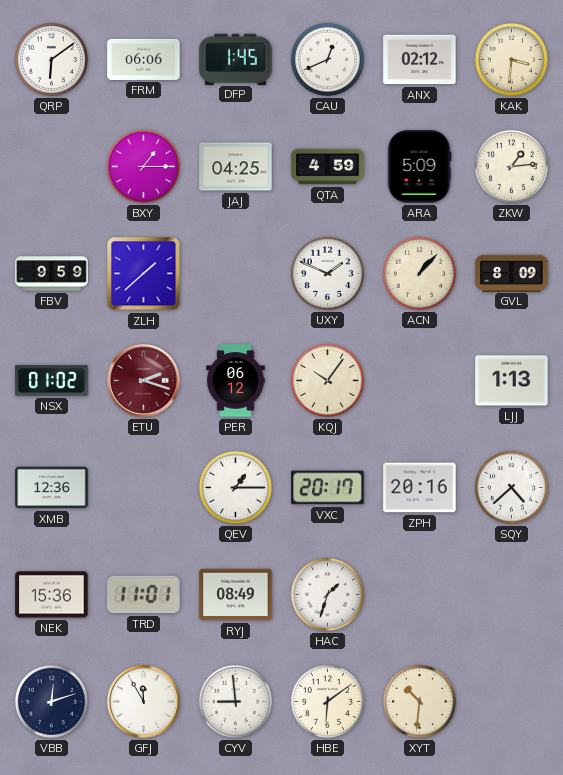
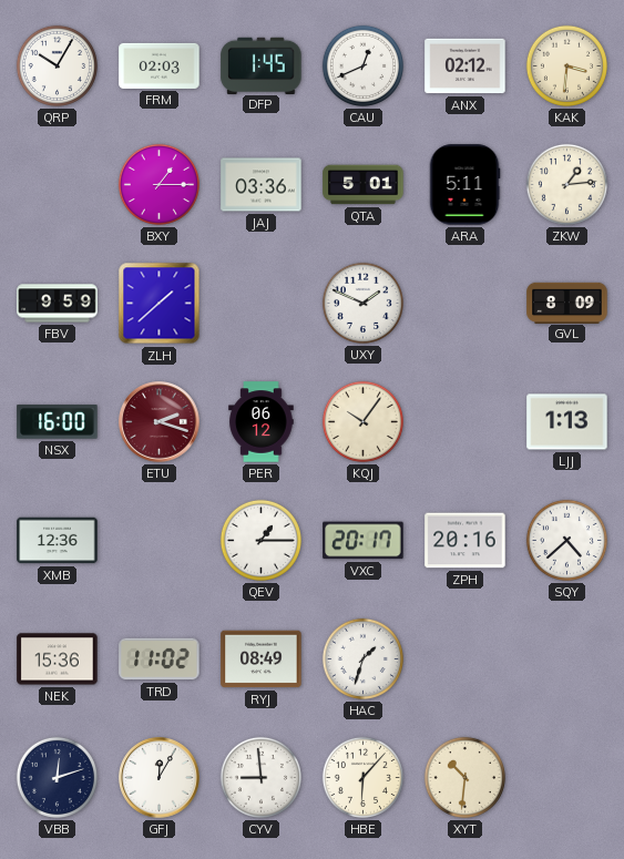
QRP: 6:09 -> 10:05
FRM: 06:06 -> 02:03
JAJ: 04:25 -> 03:36
QTA: 4:59 -> 5:01
ARA: 5:09 -> 5:11
ACN: 1:07 -> none
NSX: 01:02 -> 16:00
TRD: 11:01 -> 11:02
GFJ: 11:55 -> 12:05
HBE: 6:09 -> 6:07
